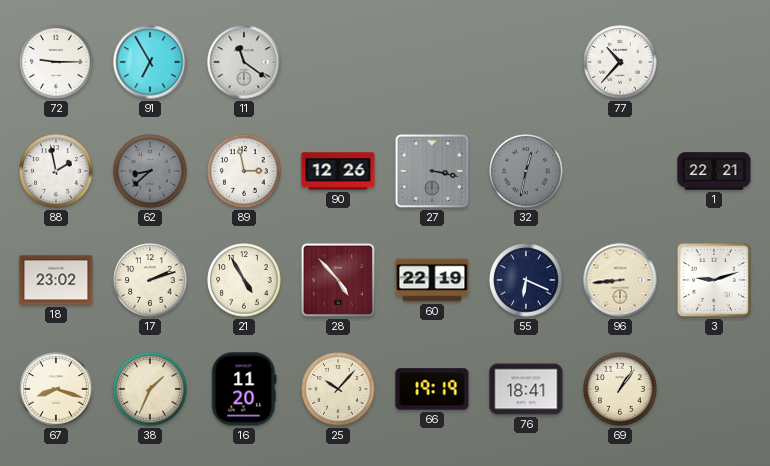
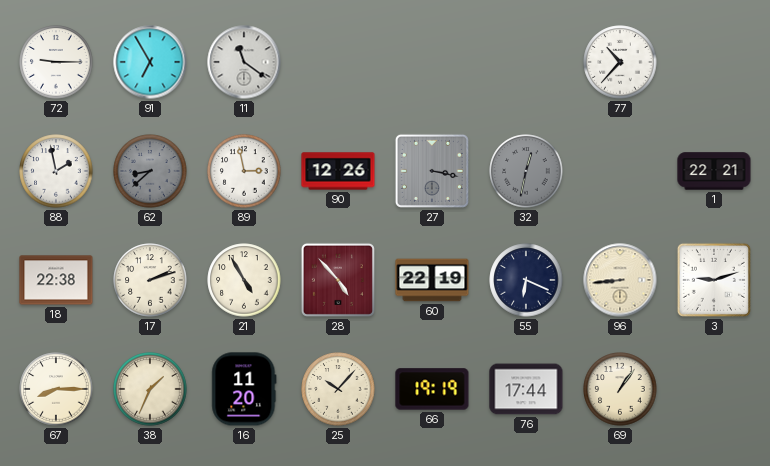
18: 23:02 -> 22:38
67: 8:18 -> 8:15
76: 18:41 -> 17:44
